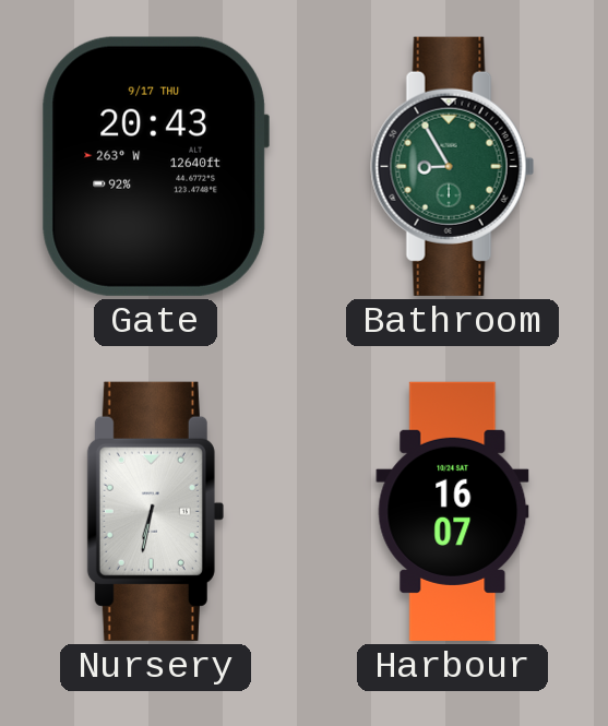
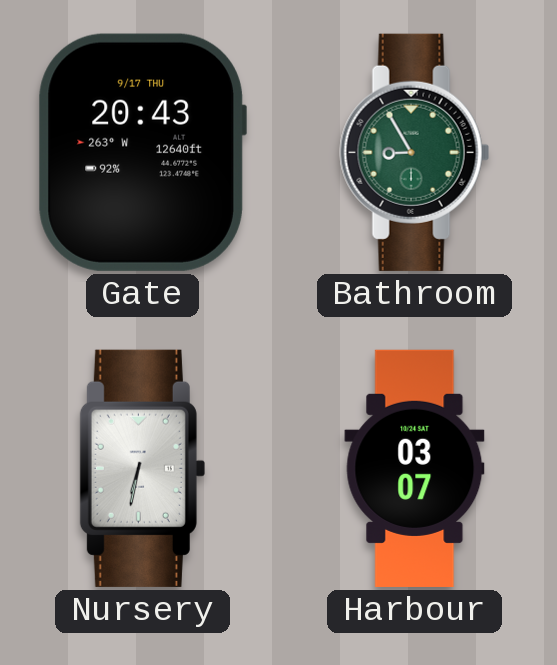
Harbour: 16:07 -> 03:07
